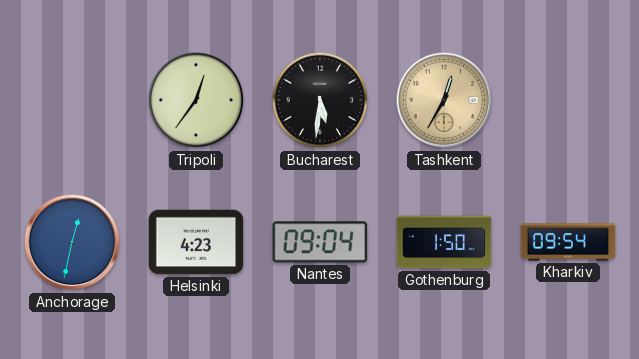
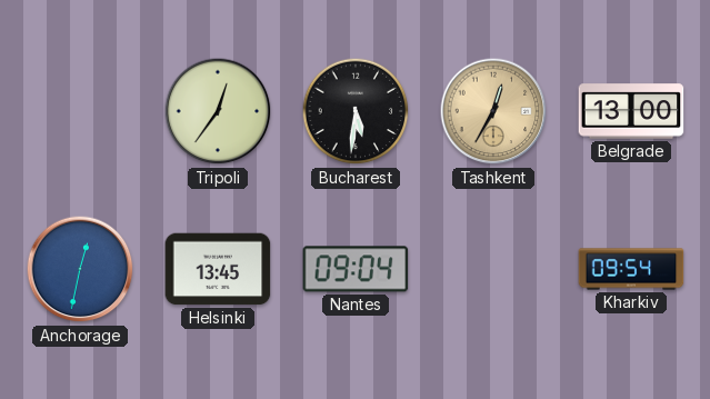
Belgrade: none -> 13:00
Helsinki: 4:23 -> 13:45
Gothenburg: 1:50 -> none
